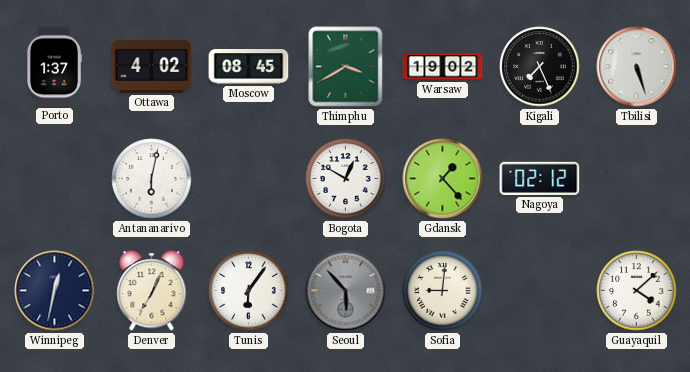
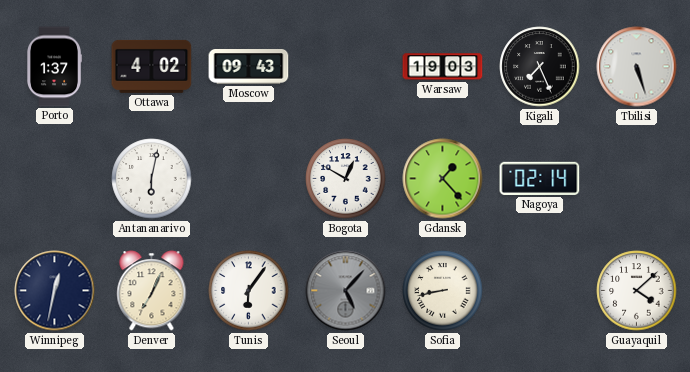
Moscow: 08:45 -> 09:43
Thimphu: 3:40 -> none
Warsaw: 19:02 -> 19:03
Nagoya: 02:12 -> 02:14
Seoul: 5:53 -> 5:07
Sofia: 9:01 -> 8:43
